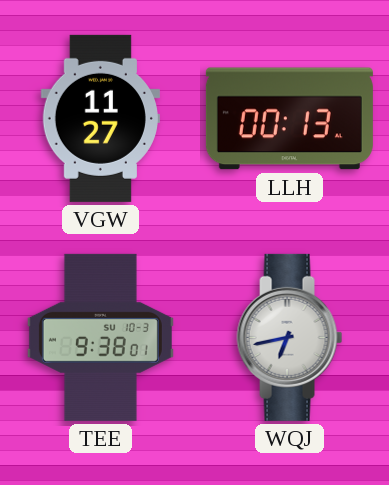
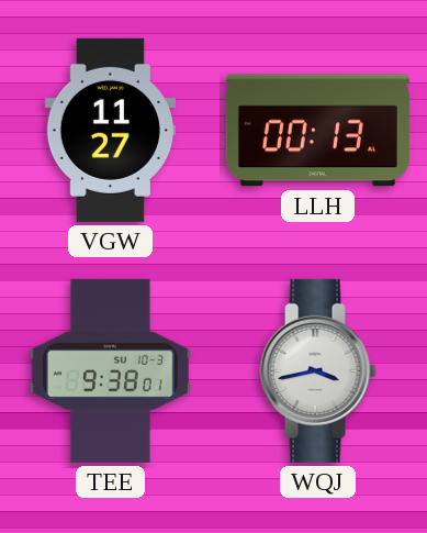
WQJ: 6:43 -> 3:43
